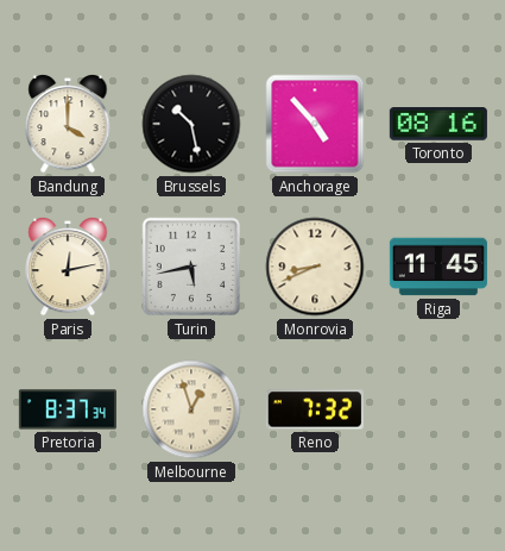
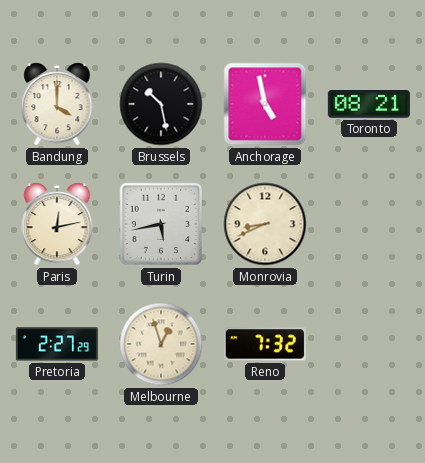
Anchorage: 4:53 -> 4:58
Toronto: 08:16 -> 08:21
Riga: 11:45 -> none
Pretoria: 8:37 -> 2:27
